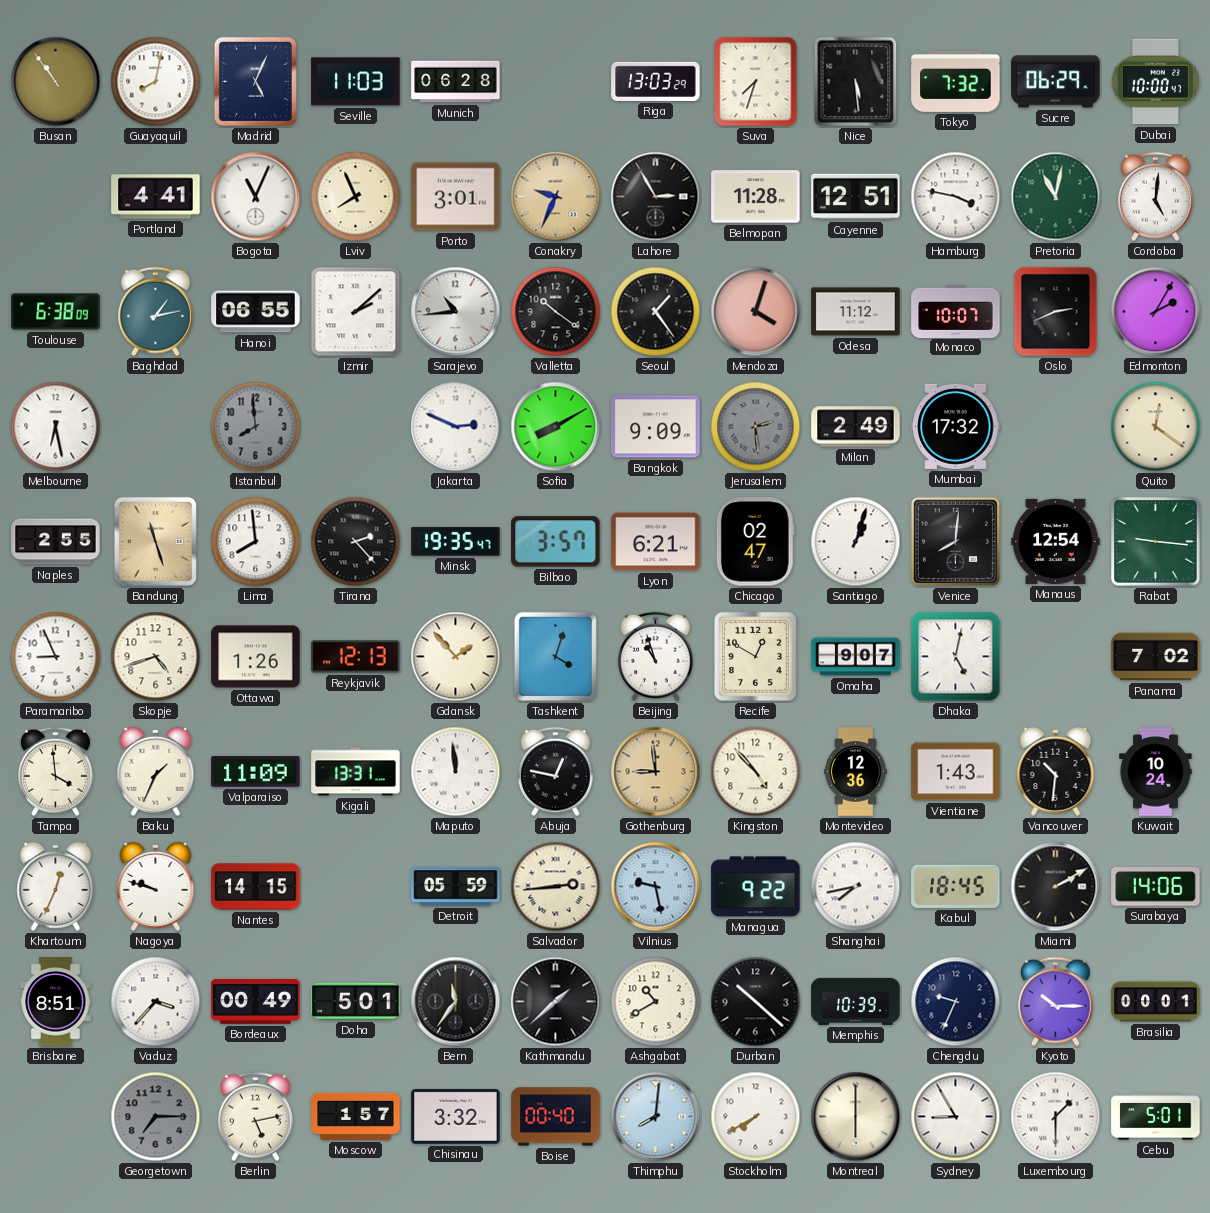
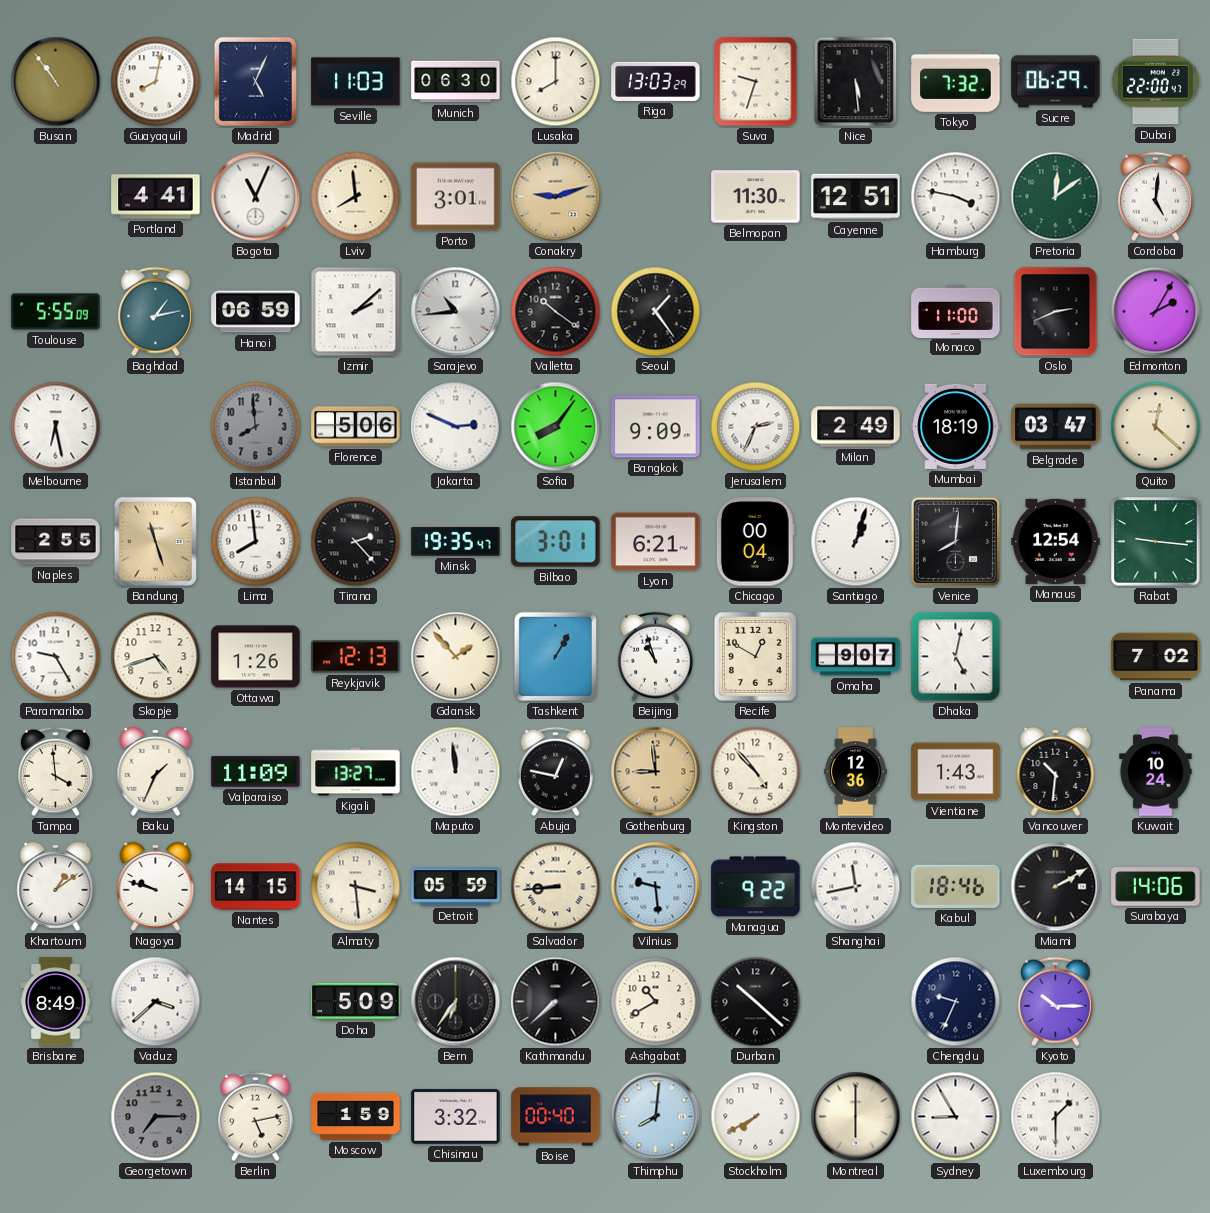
Munich: 06:28 -> 06:30
Lusaka: none -> 8:00
Suva: 7:33 -> 9:33
Dubai: 10:00 -> 22:00
Lviv: 7:56 -> 7:59
Conakry: 9:34 -> 9:12
Lahore: 2:55 -> none
Belmopan: 11:28 -> 11:30
Pretoria: 11:02 -> 12:09
Toulouse: 6:38 -> 5:55
Hanoi: 06:55 -> 06:59
Mendoza: 4:03 -> none
Odesa: 11:12 -> none
Monaco: 10:07 -> 11:00
Florence: none -> 5:06
Sofia: 8:10 -> 8:06
Jerusalem: 2:29 -> 2:34
Jerusalem dial: grey -> white
Mumbai: 17:32 -> 18:19
Belgrade: none -> 03:47
Quito: 12:21 -> 12:22
Bilbao: 3:57 -> 3:01
Chicago: 02:47 -> 00:04
Paramaribo: 8:56 -> 9:25
Tashkent: 4:03 -> 1:05
Kigali: 13:31 -> 13:27
Khartoum: 12:34 -> 1:09
Almaty: none -> 3:29
Salvador: 2:44 -> 8:44
Vilnius: 9:28 -> 9:29
Shanghai: 7:43 -> 11:43
Kabul: 18:45 -> 18:46
Brisbane: 8:51 -> 8:49
Vaduz: 3:37 -> 3:38
Bordeaux: 00:49 -> none
Doha: 5:01 -> 5:09
Bern: 11:36 -> 6:36
Kathmandu: 1:38 -> 7:38
Memphis: 10:39 -> none
Brasilia: 00:01 -> none
Moscow: 1:57 -> 1:59
Cebu: 5:01 -> none
